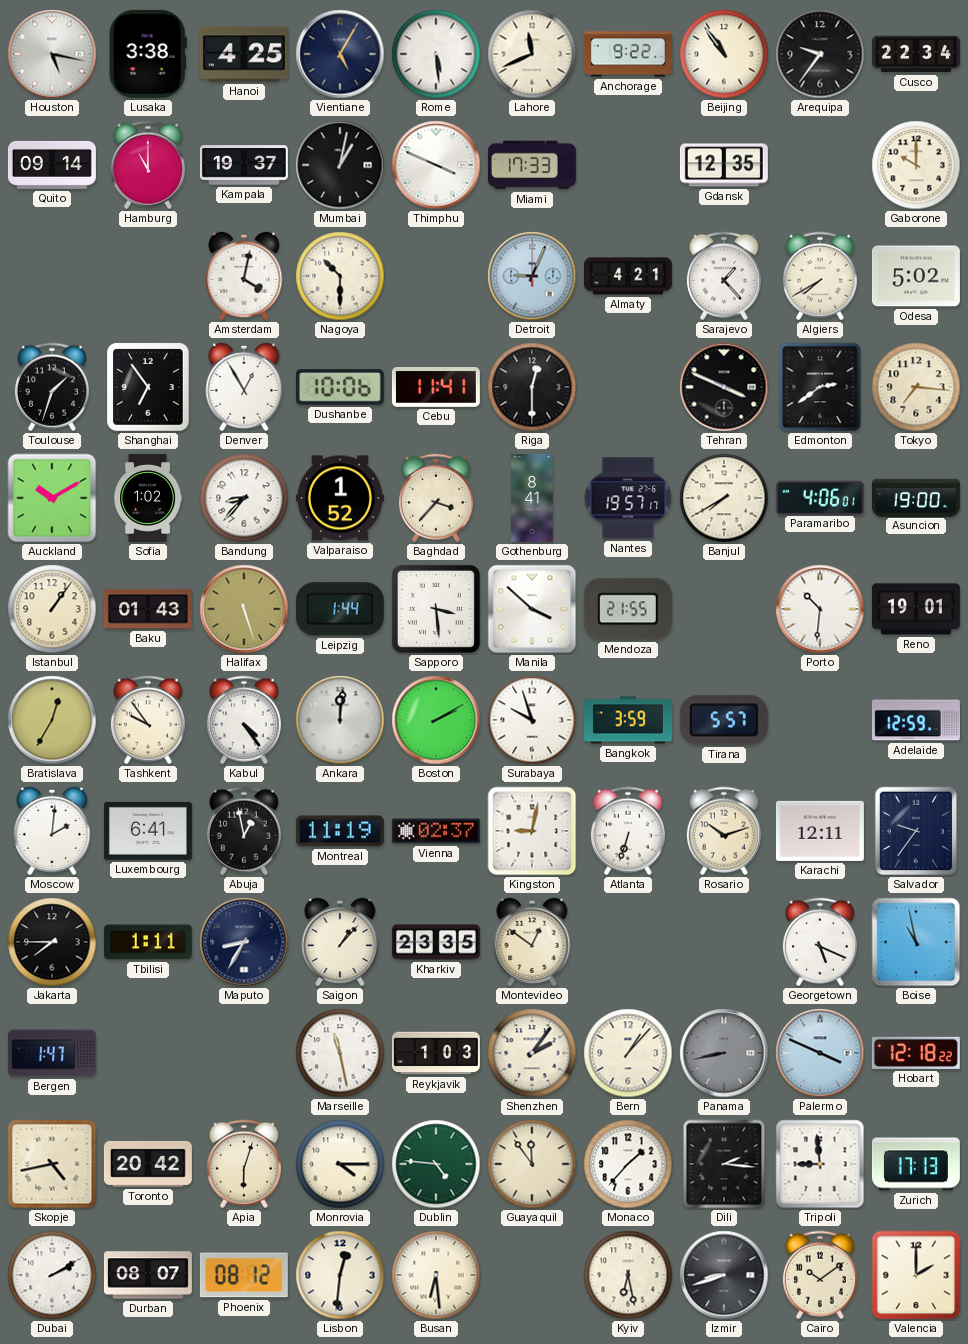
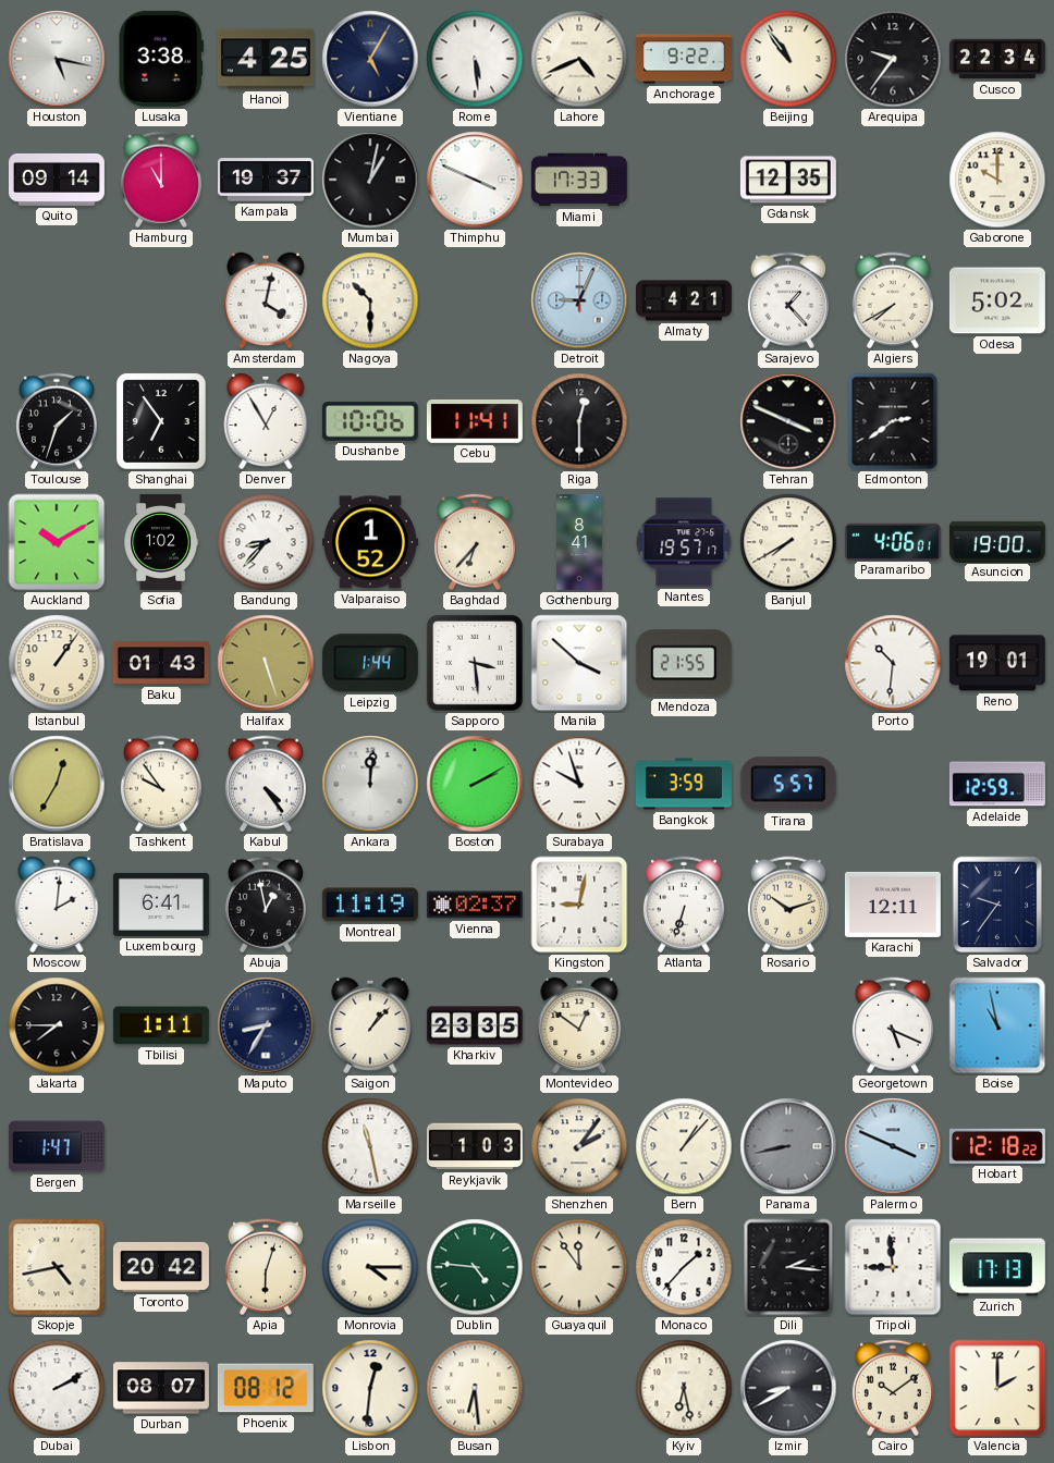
Lahore: 11:41 -> 4:41
Tokyo: 7:16 -> none
Baghdad: 3:37 -> 6:37
Izmir: 8:42 -> 8:40
